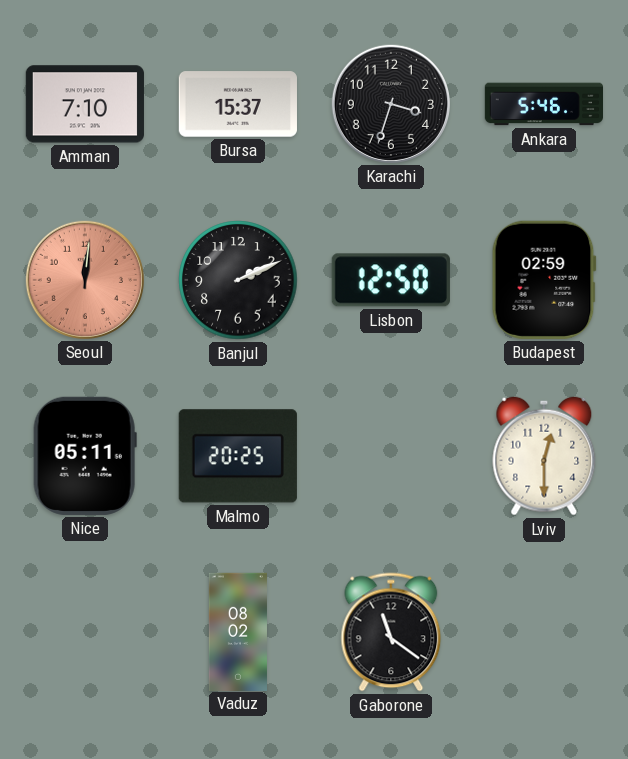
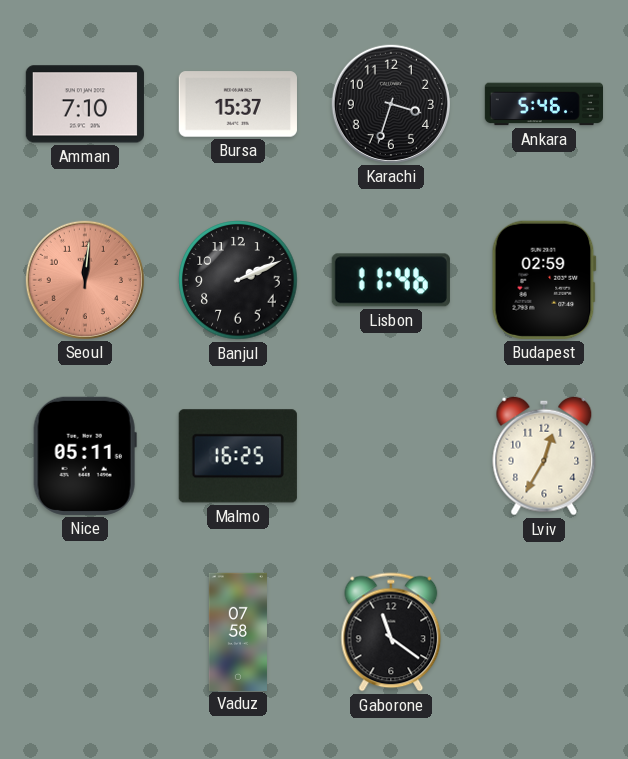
Lisbon: 12:50 -> 11:46
Malmo: 20:25 -> 16:25
Lviv: 12:30 -> 12:35
Vaduz: 08:02 -> 07:58
